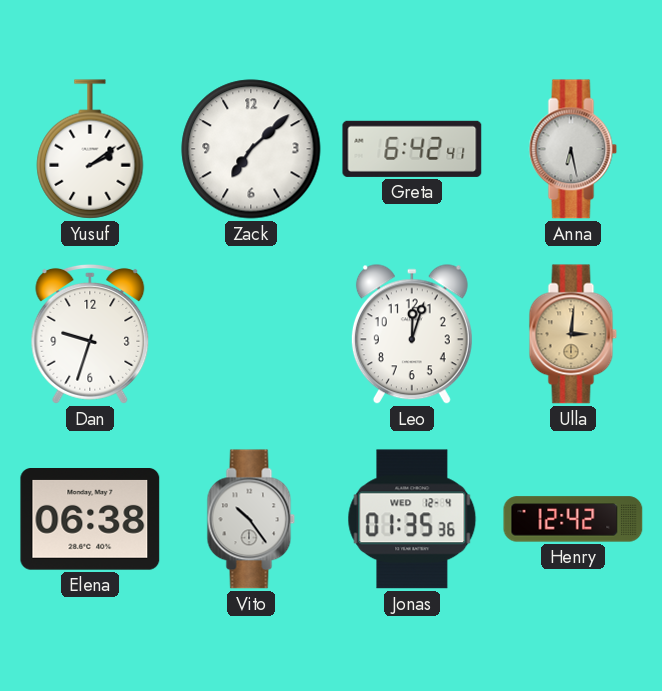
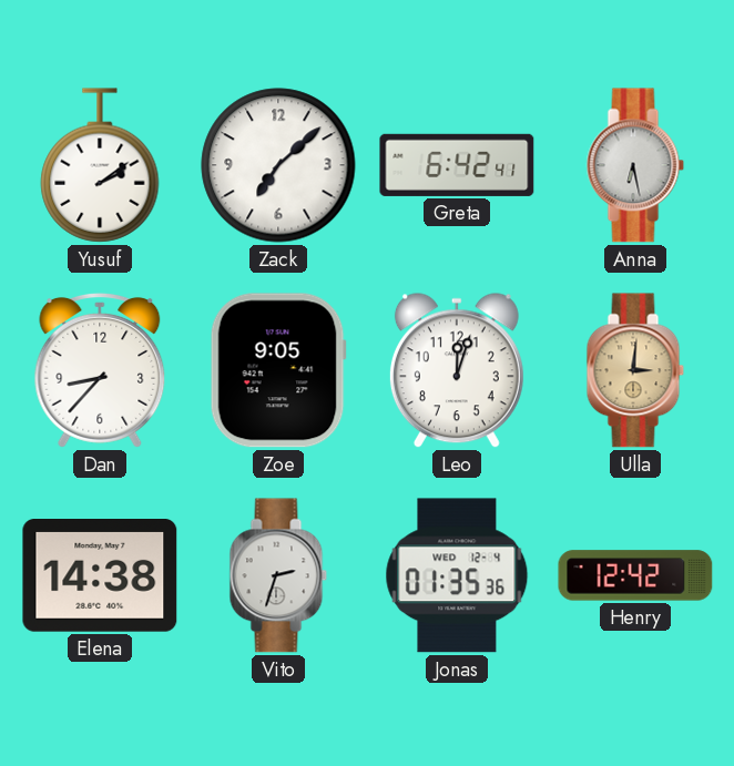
Dan: 9:33 -> 8:37
Zoe: none -> 9:05
Elena: 06:38 -> 14:38
Vito: 10:24 -> 2:33
